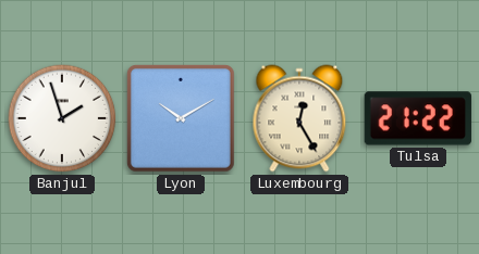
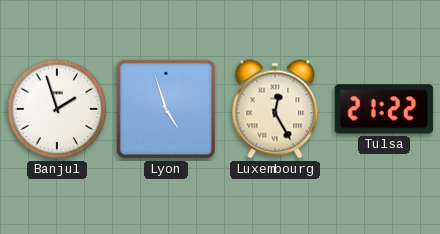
Lyon: 10:10 -> 4:57
